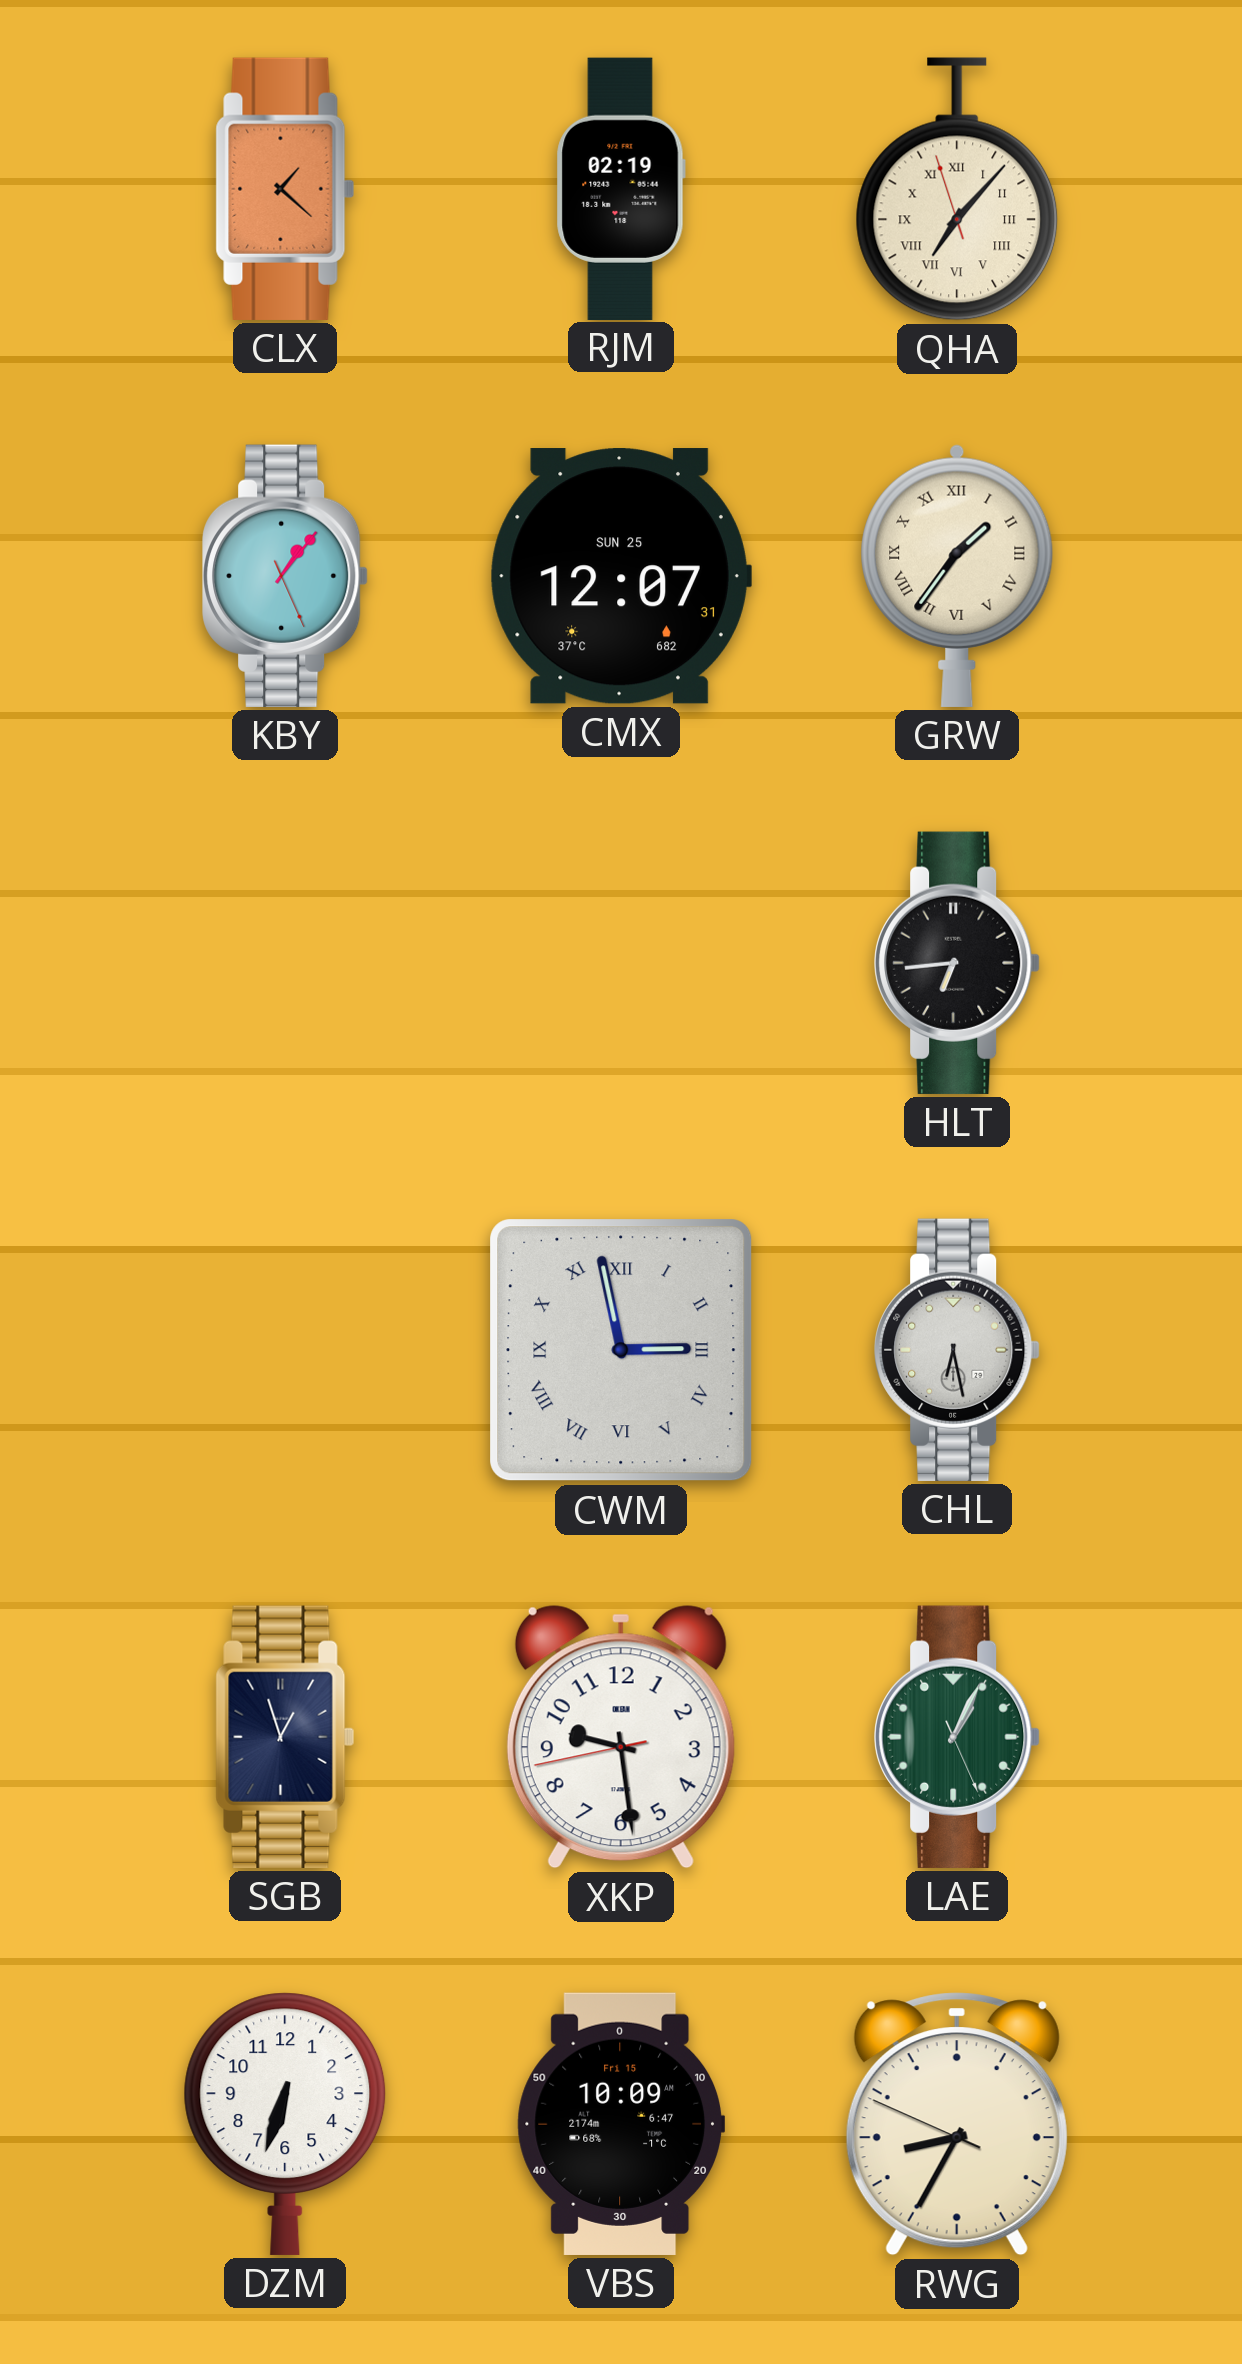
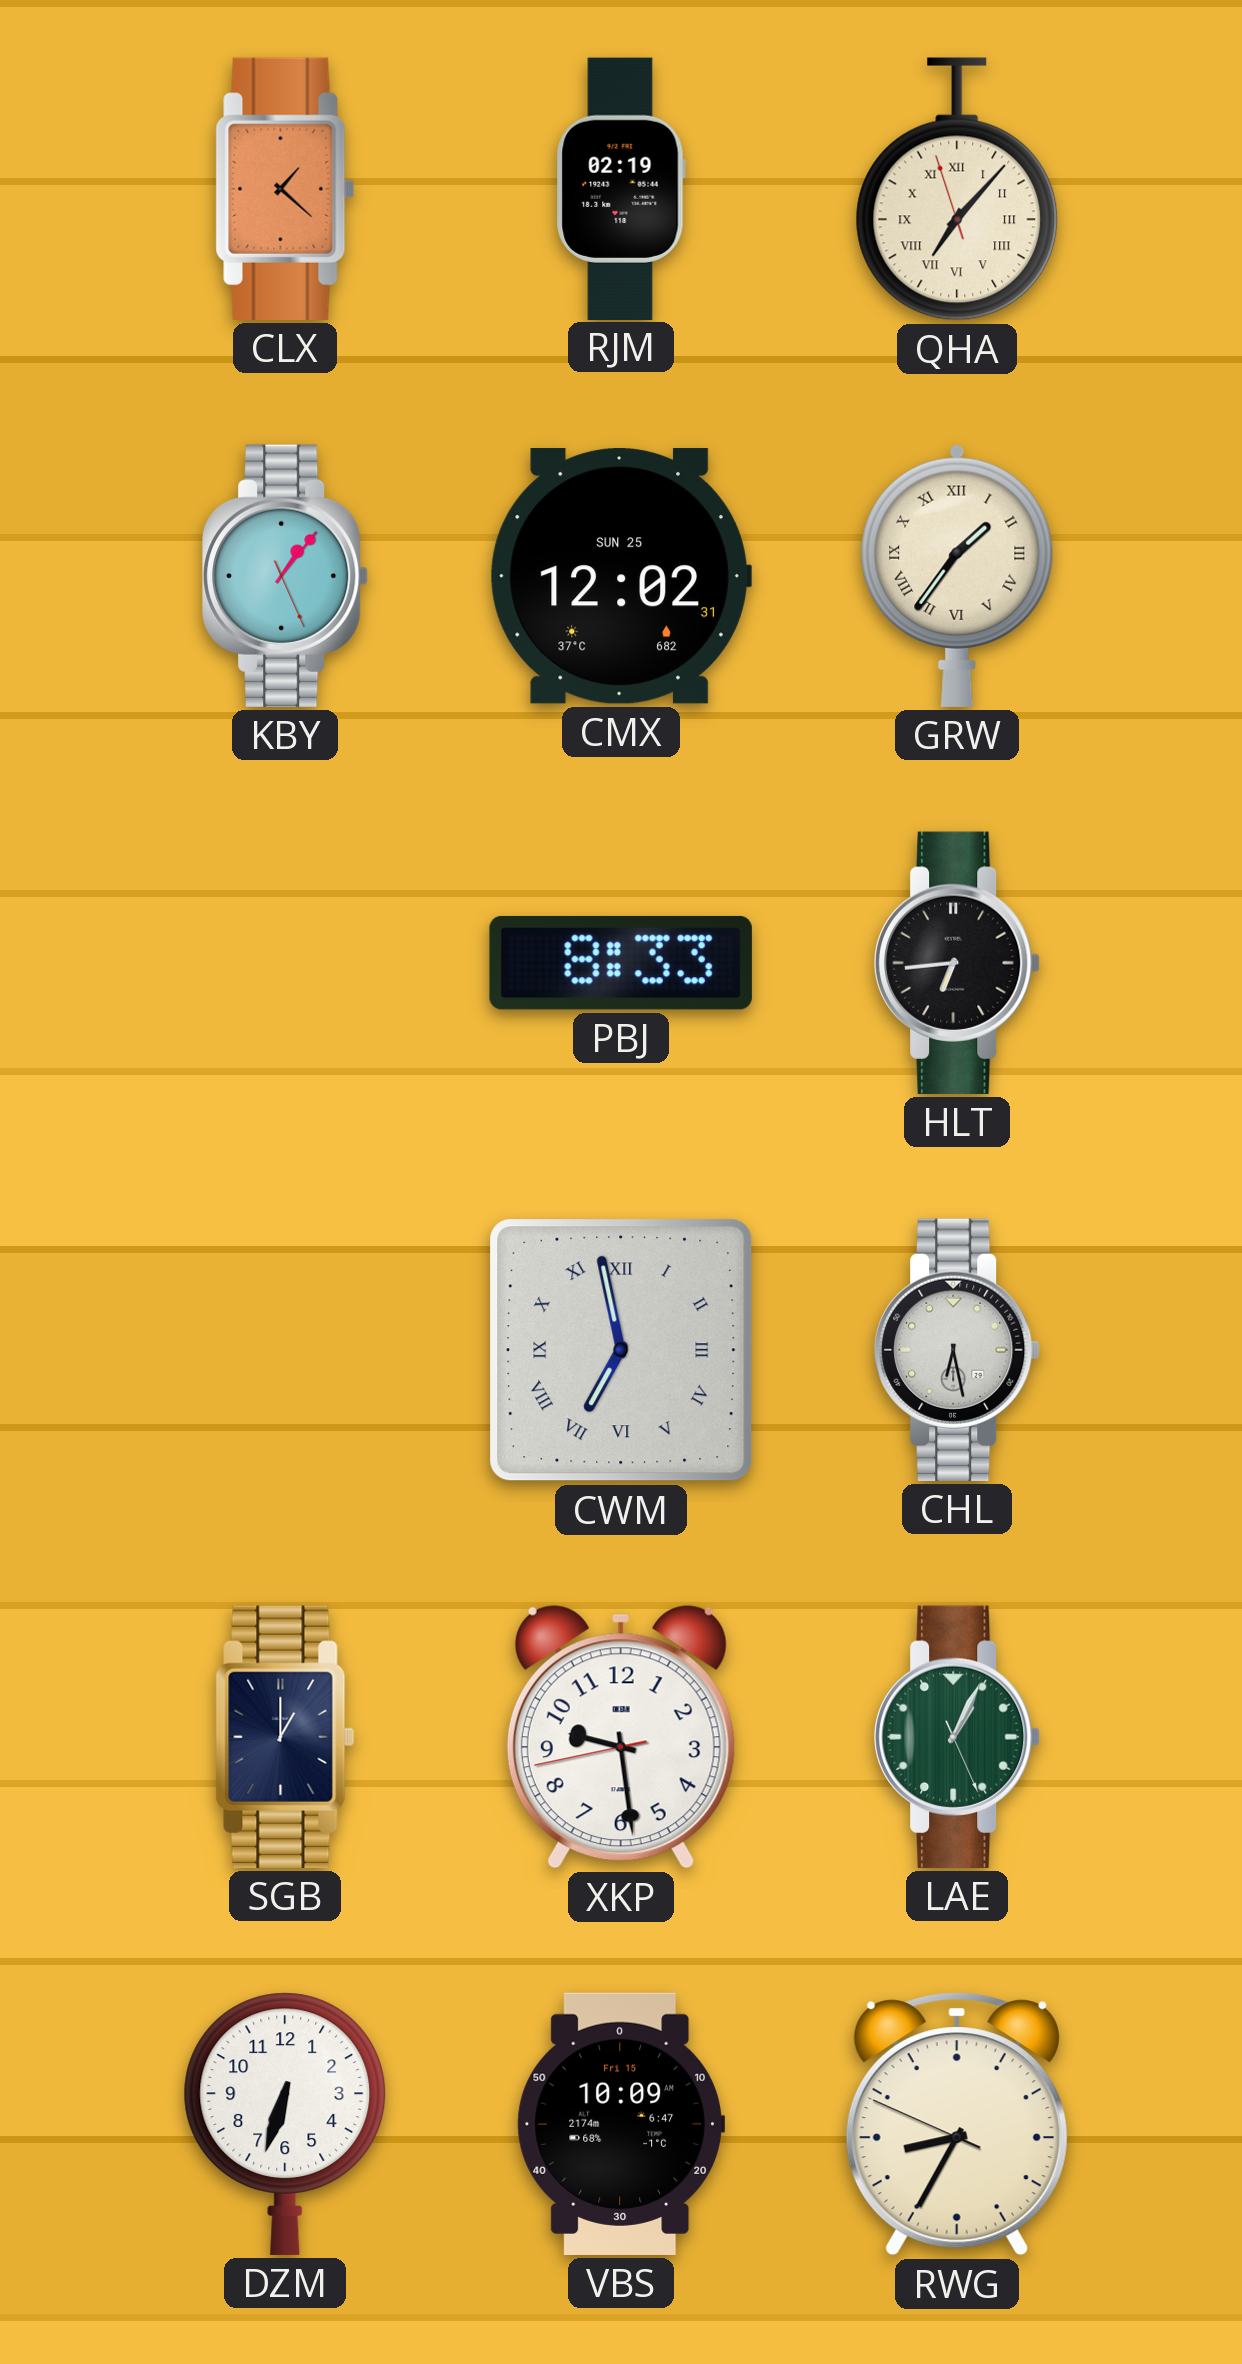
CMX: 12:07 -> 12:02
PBJ: none -> 8:33
CWM: 2:58 -> 6:58
SGB: 12:57 -> 1:00
